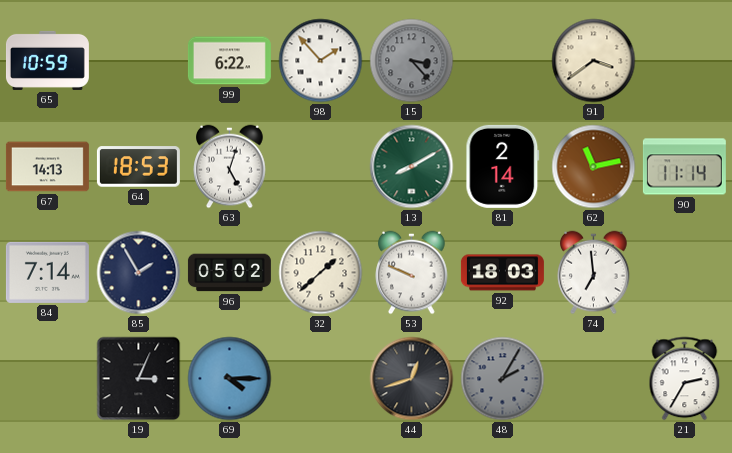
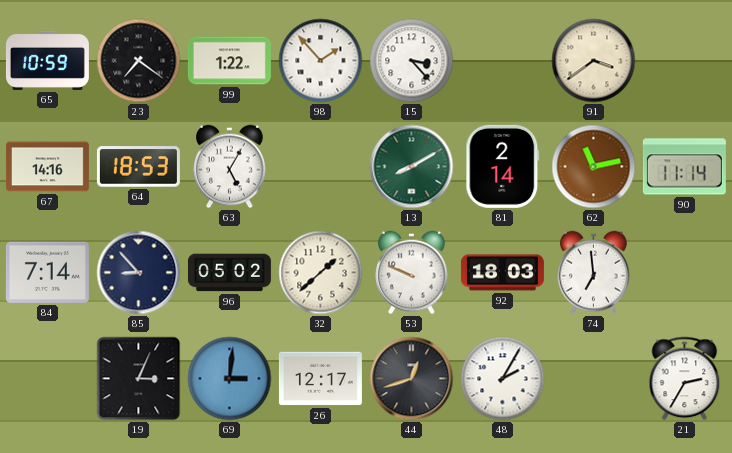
23: none -> 7:21
99: 6:22 -> 1:22
15 dial: grey -> white
67: 14:13 -> 14:16
63: 5:03 -> 5:05
85: 1:55 -> 8:53
69: 4:15 -> 3:01
26: none -> 12:17
48 dial: grey -> white
